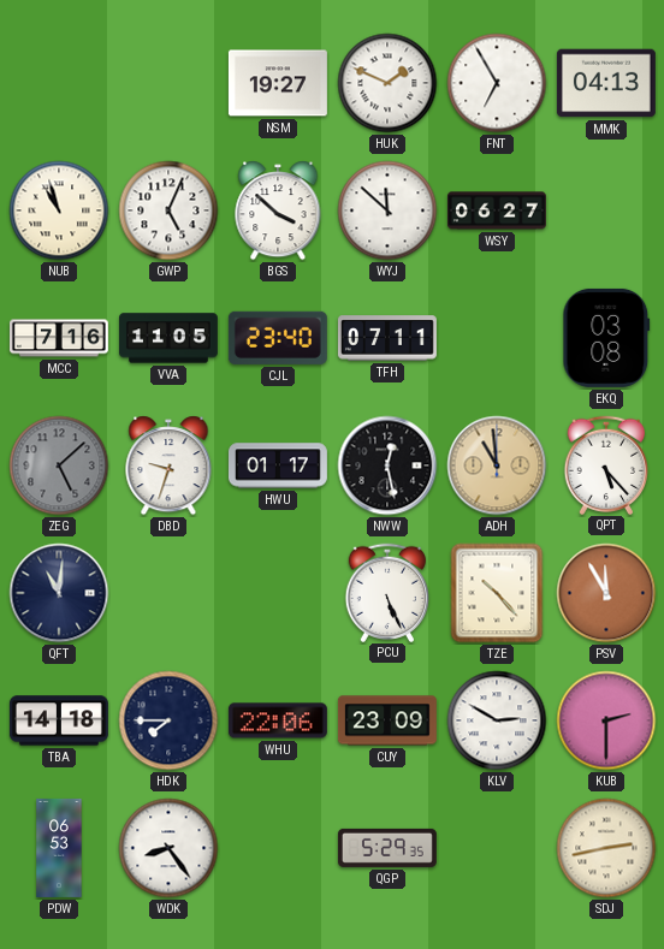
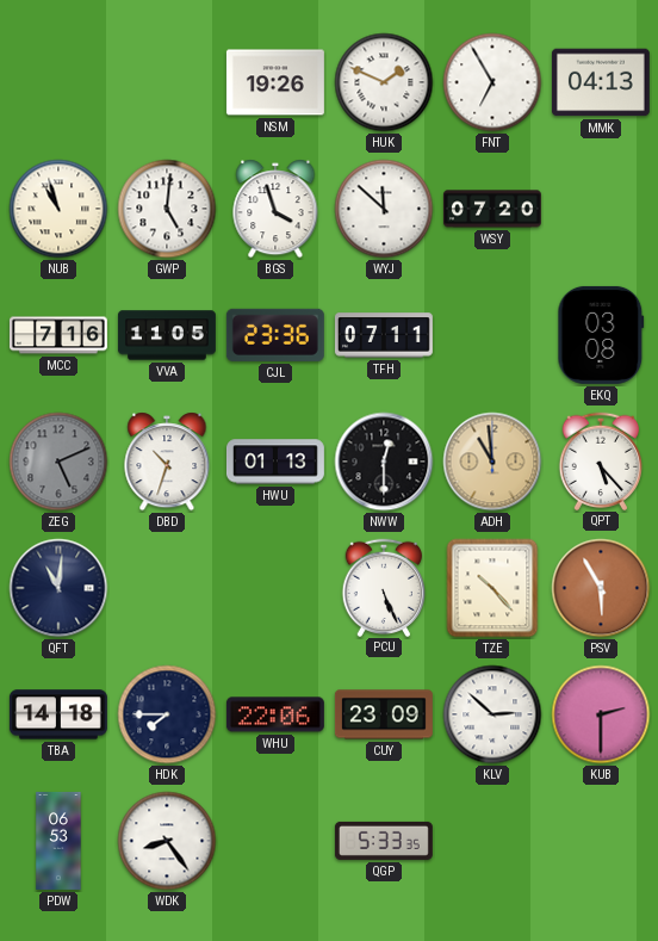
NSM: 19:27 -> 19:26
GWP: 5:04 -> 5:01
BGS: 3:52 -> 3:57
WSY: 06:27 -> 07:20
CJL: 23:40 -> 23:36
ZEG: 5:08 -> 5:11
DBD: 9:33 -> 10:33
HWU: 01:17 -> 01:13
NWW: 12:28 -> 12:30
PSV: 11:55 -> 5:55
KLV: 2:50 -> 2:52
QGP: 5:29 -> 5:33
SDJ: 2:43 -> none
